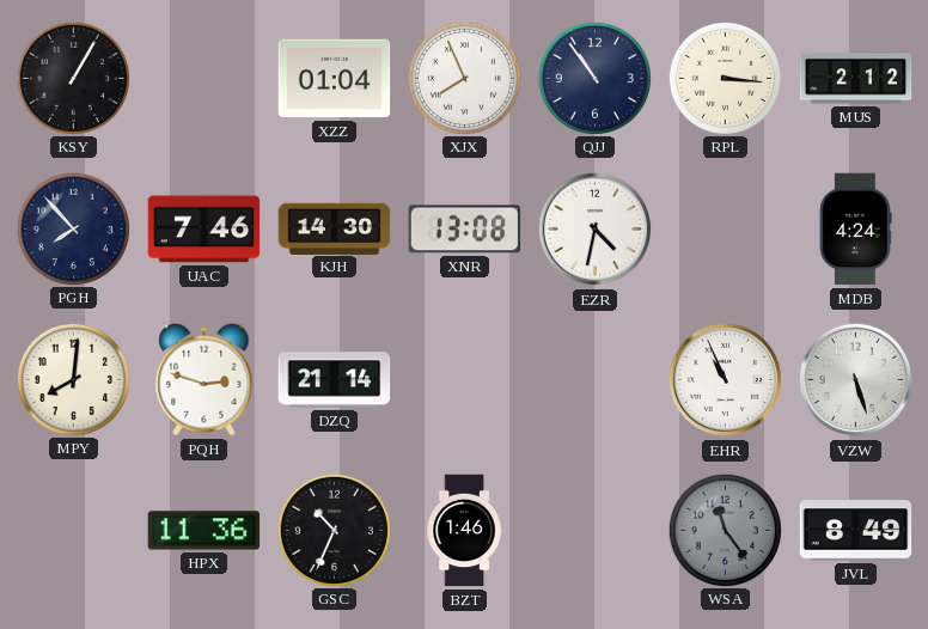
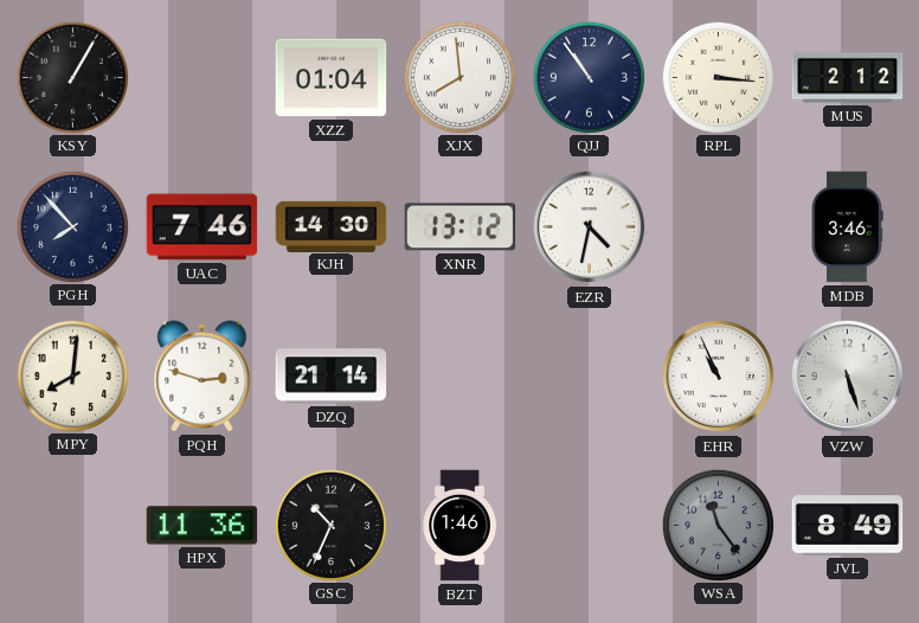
XJX: 7:56 -> 7:59
XNR: 13:08 -> 13:12
MDB: 4:24 -> 3:46
